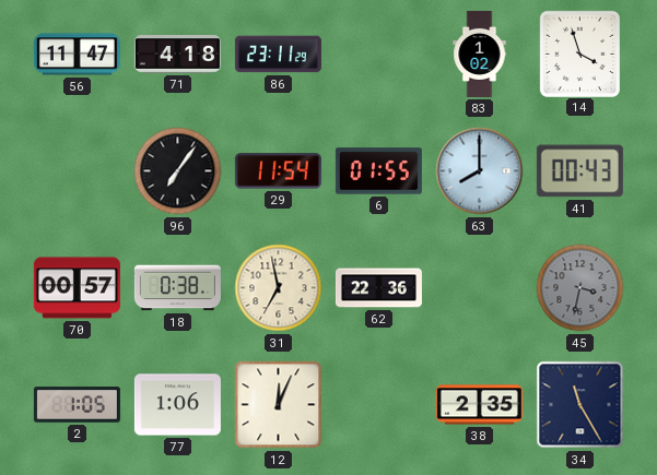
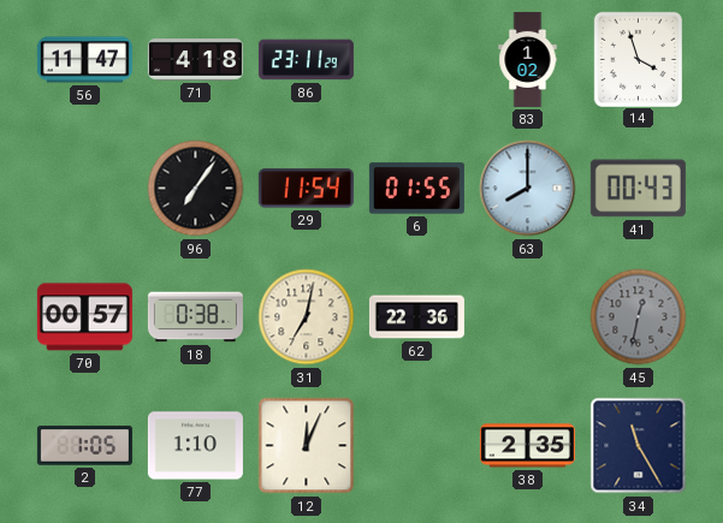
31: 6:58 -> 7:02
45: 3:32 -> 12:32
77: 1:06 -> 1:10
